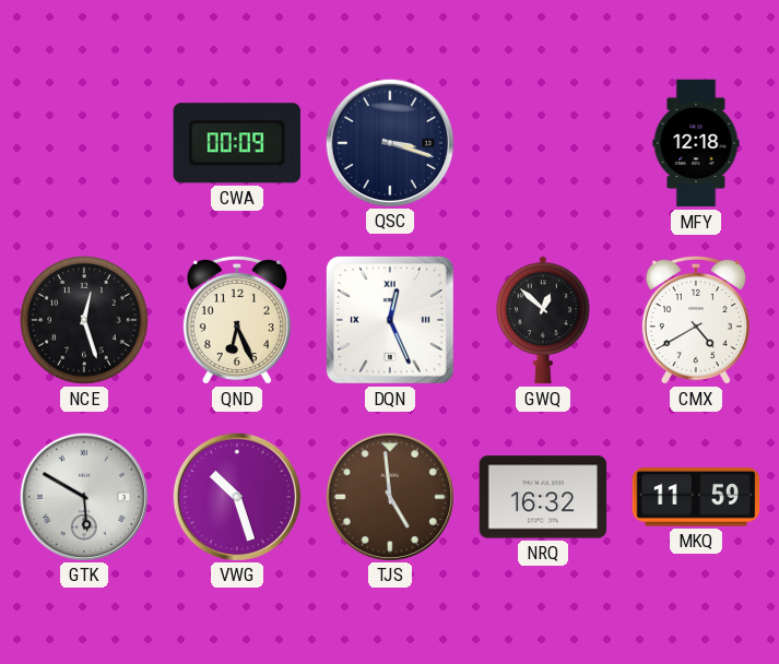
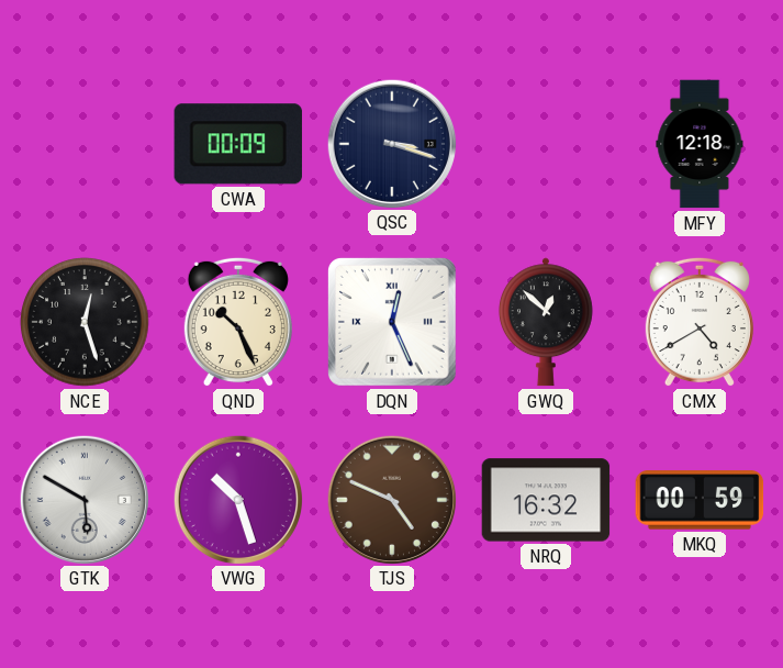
QND: 6:26 -> 10:26
TJS: 4:59 -> 4:49
MKQ: 11:59 -> 00:59
